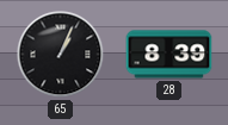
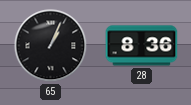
28: 8:39 -> 8:36
